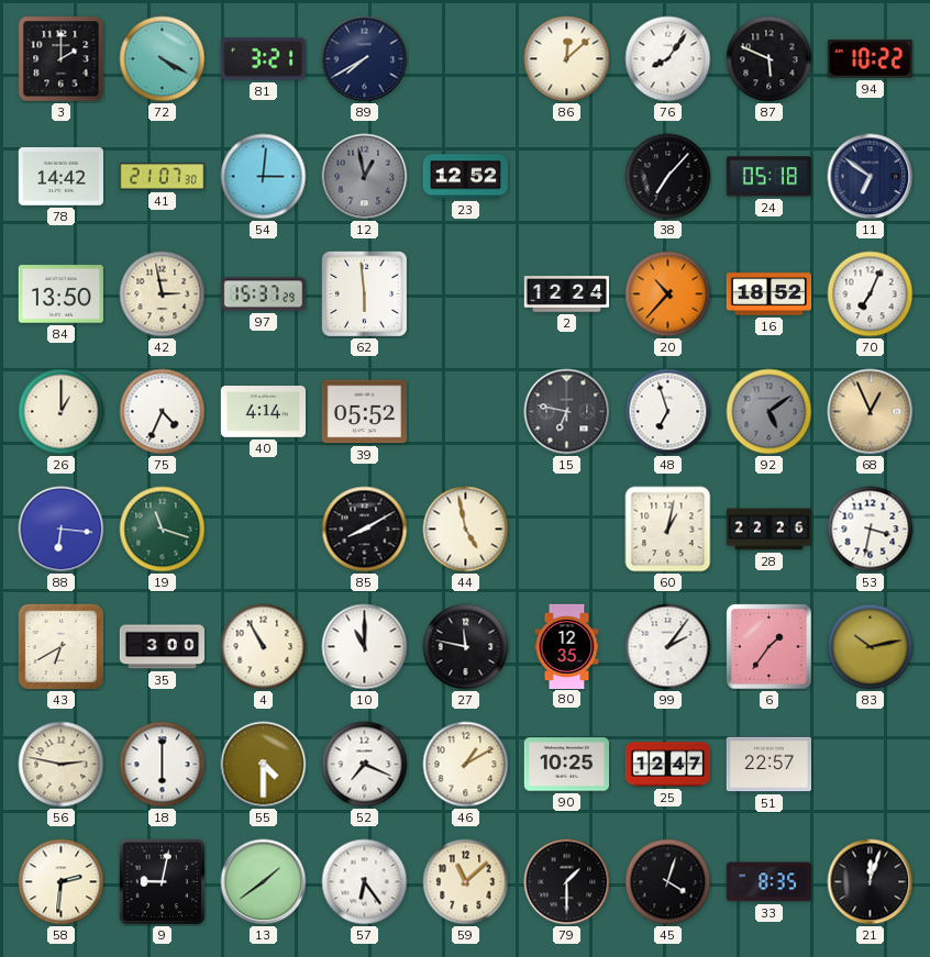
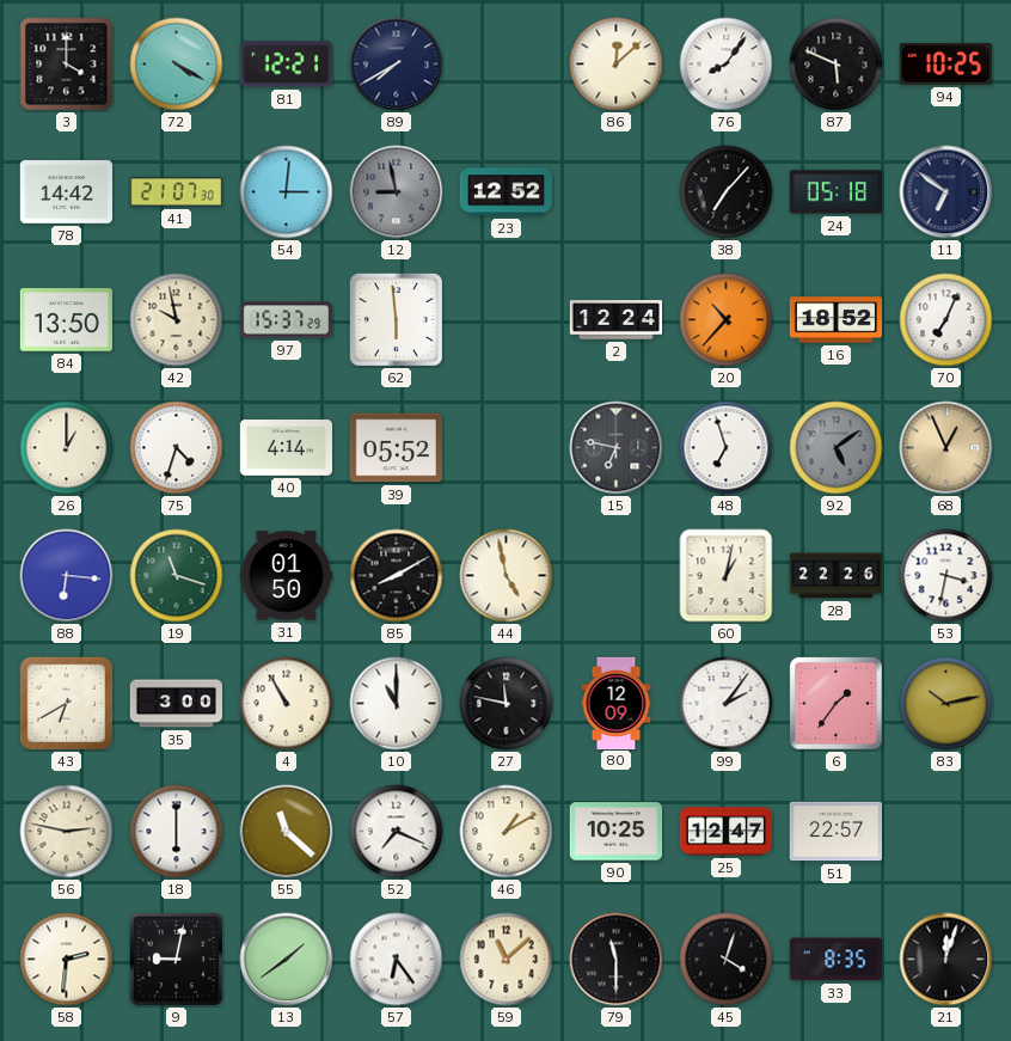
3: 2:00 -> 4:00
81: 3:21 -> 12:21
94: 10:22 -> 10:25
12: 12:58 -> 8:58
42: 2:58 -> 9:58
75: 4:34 -> 4:33
31: none -> 01:50
80: 12:35 -> 12:09
55: 4:30 -> 11:22
79: 1:30 -> 11:30
